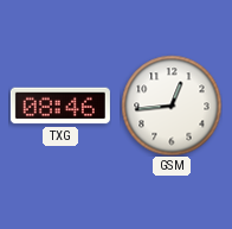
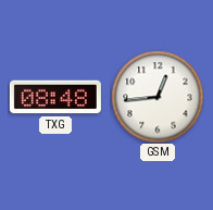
TXG: 08:46 -> 08:48
